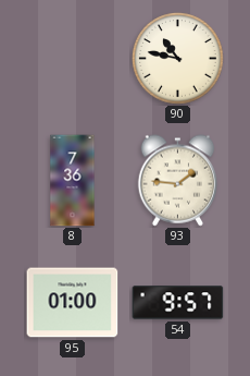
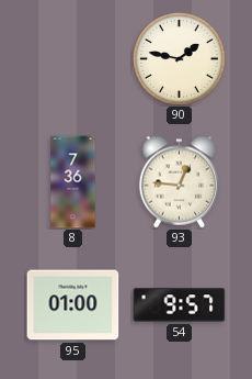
90: 10:47 -> 1:47
93: 1:46 -> 12:46
